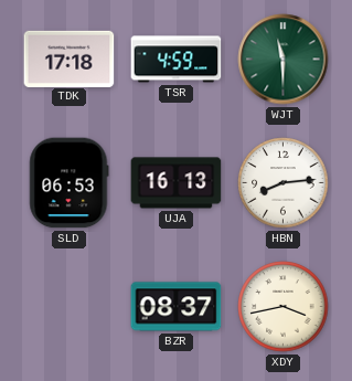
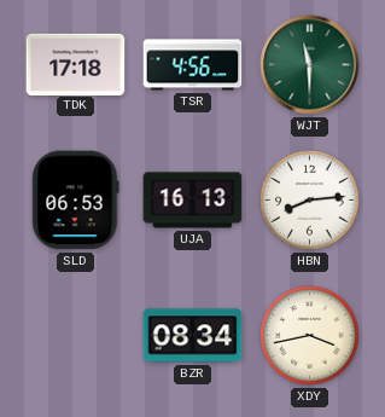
TSR: 4:59 -> 4:56
BZR: 08:37 -> 08:34
